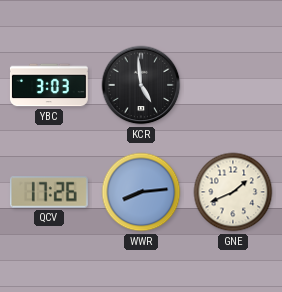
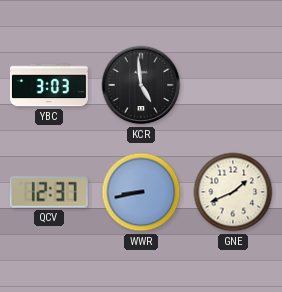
QCV: 17:26 -> 12:37
WWR: 8:14 -> 8:43
